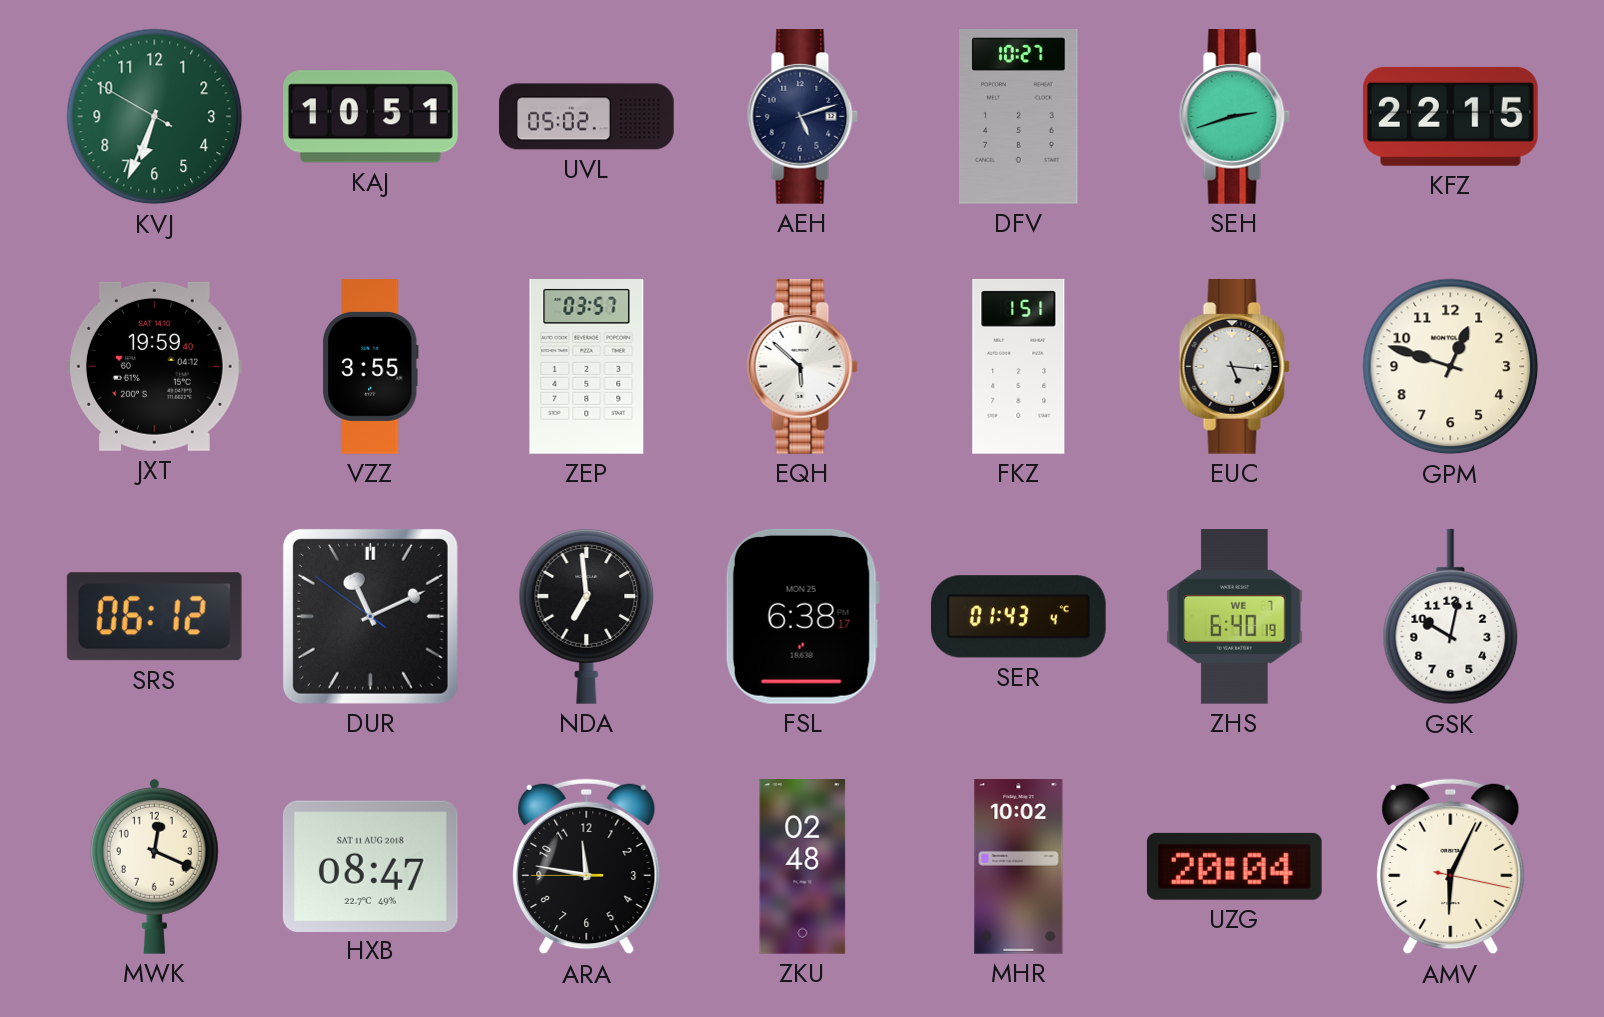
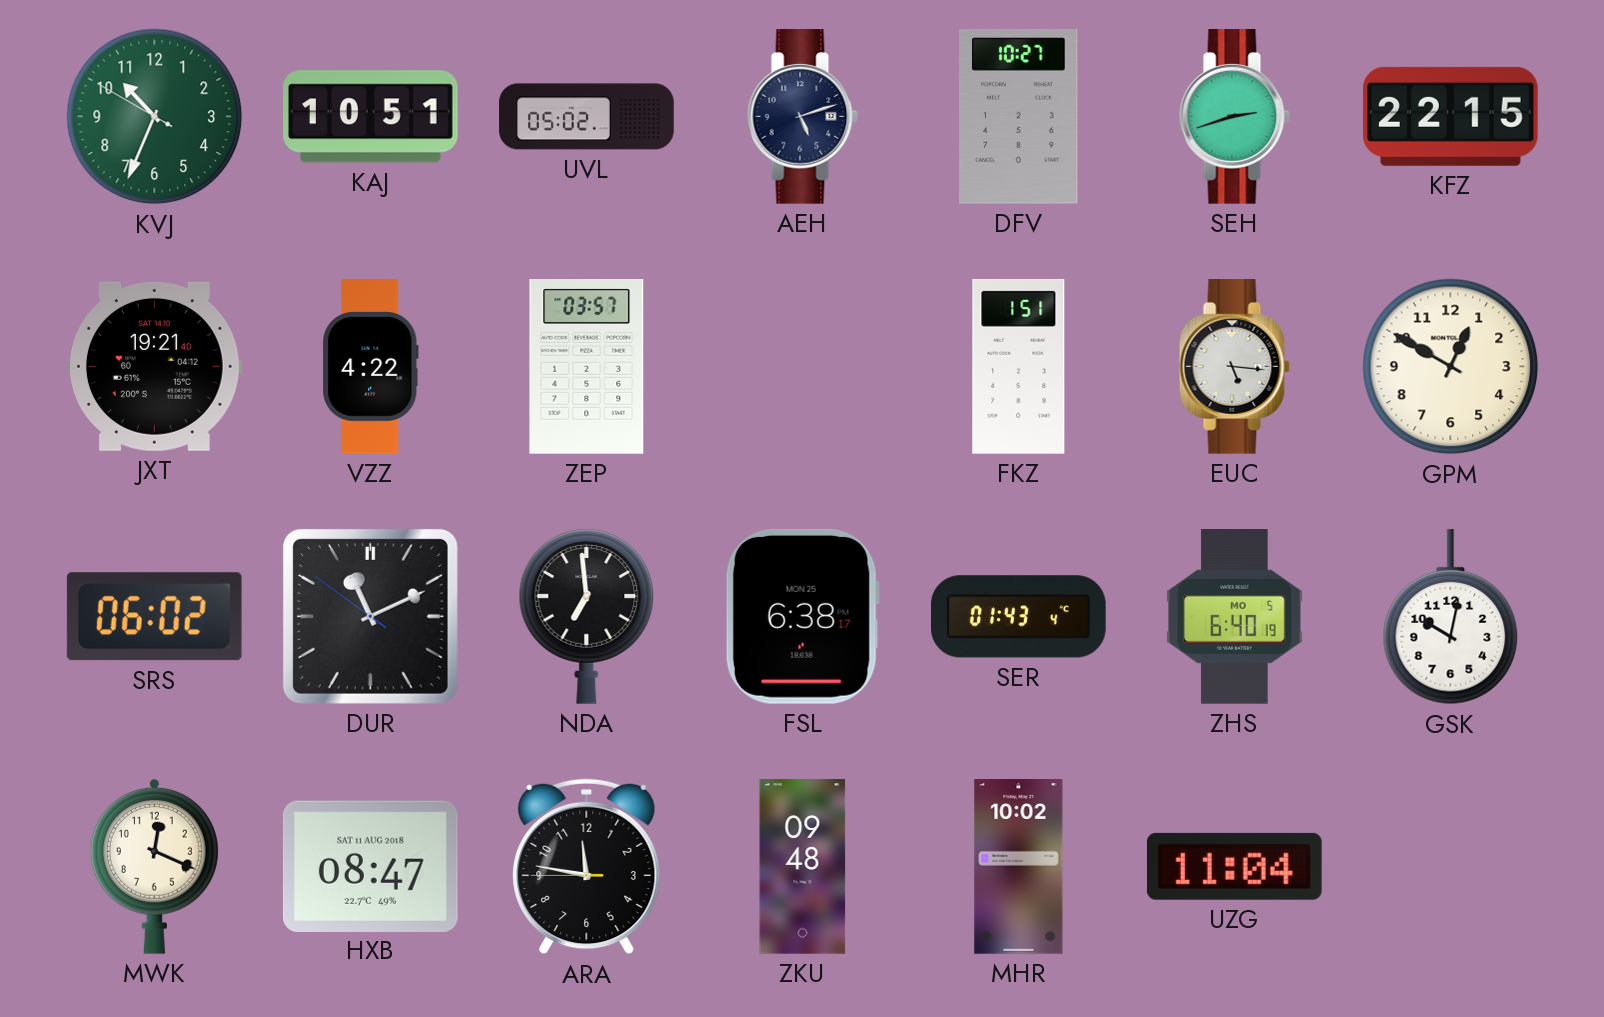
KVJ: 6:33 -> 10:33
JXT: 19:59 -> 19:21
VZZ: 3:55 -> 4:22
EQH: 5:52 -> none
GPM: 12:48 -> 12:50
SRS: 06:12 -> 06:02
ZHS date: WE 7 -> MO 5
ZKU: 02:48 -> 09:48
UZG: 20:04 -> 11:04
AMV: 6:04 -> none
